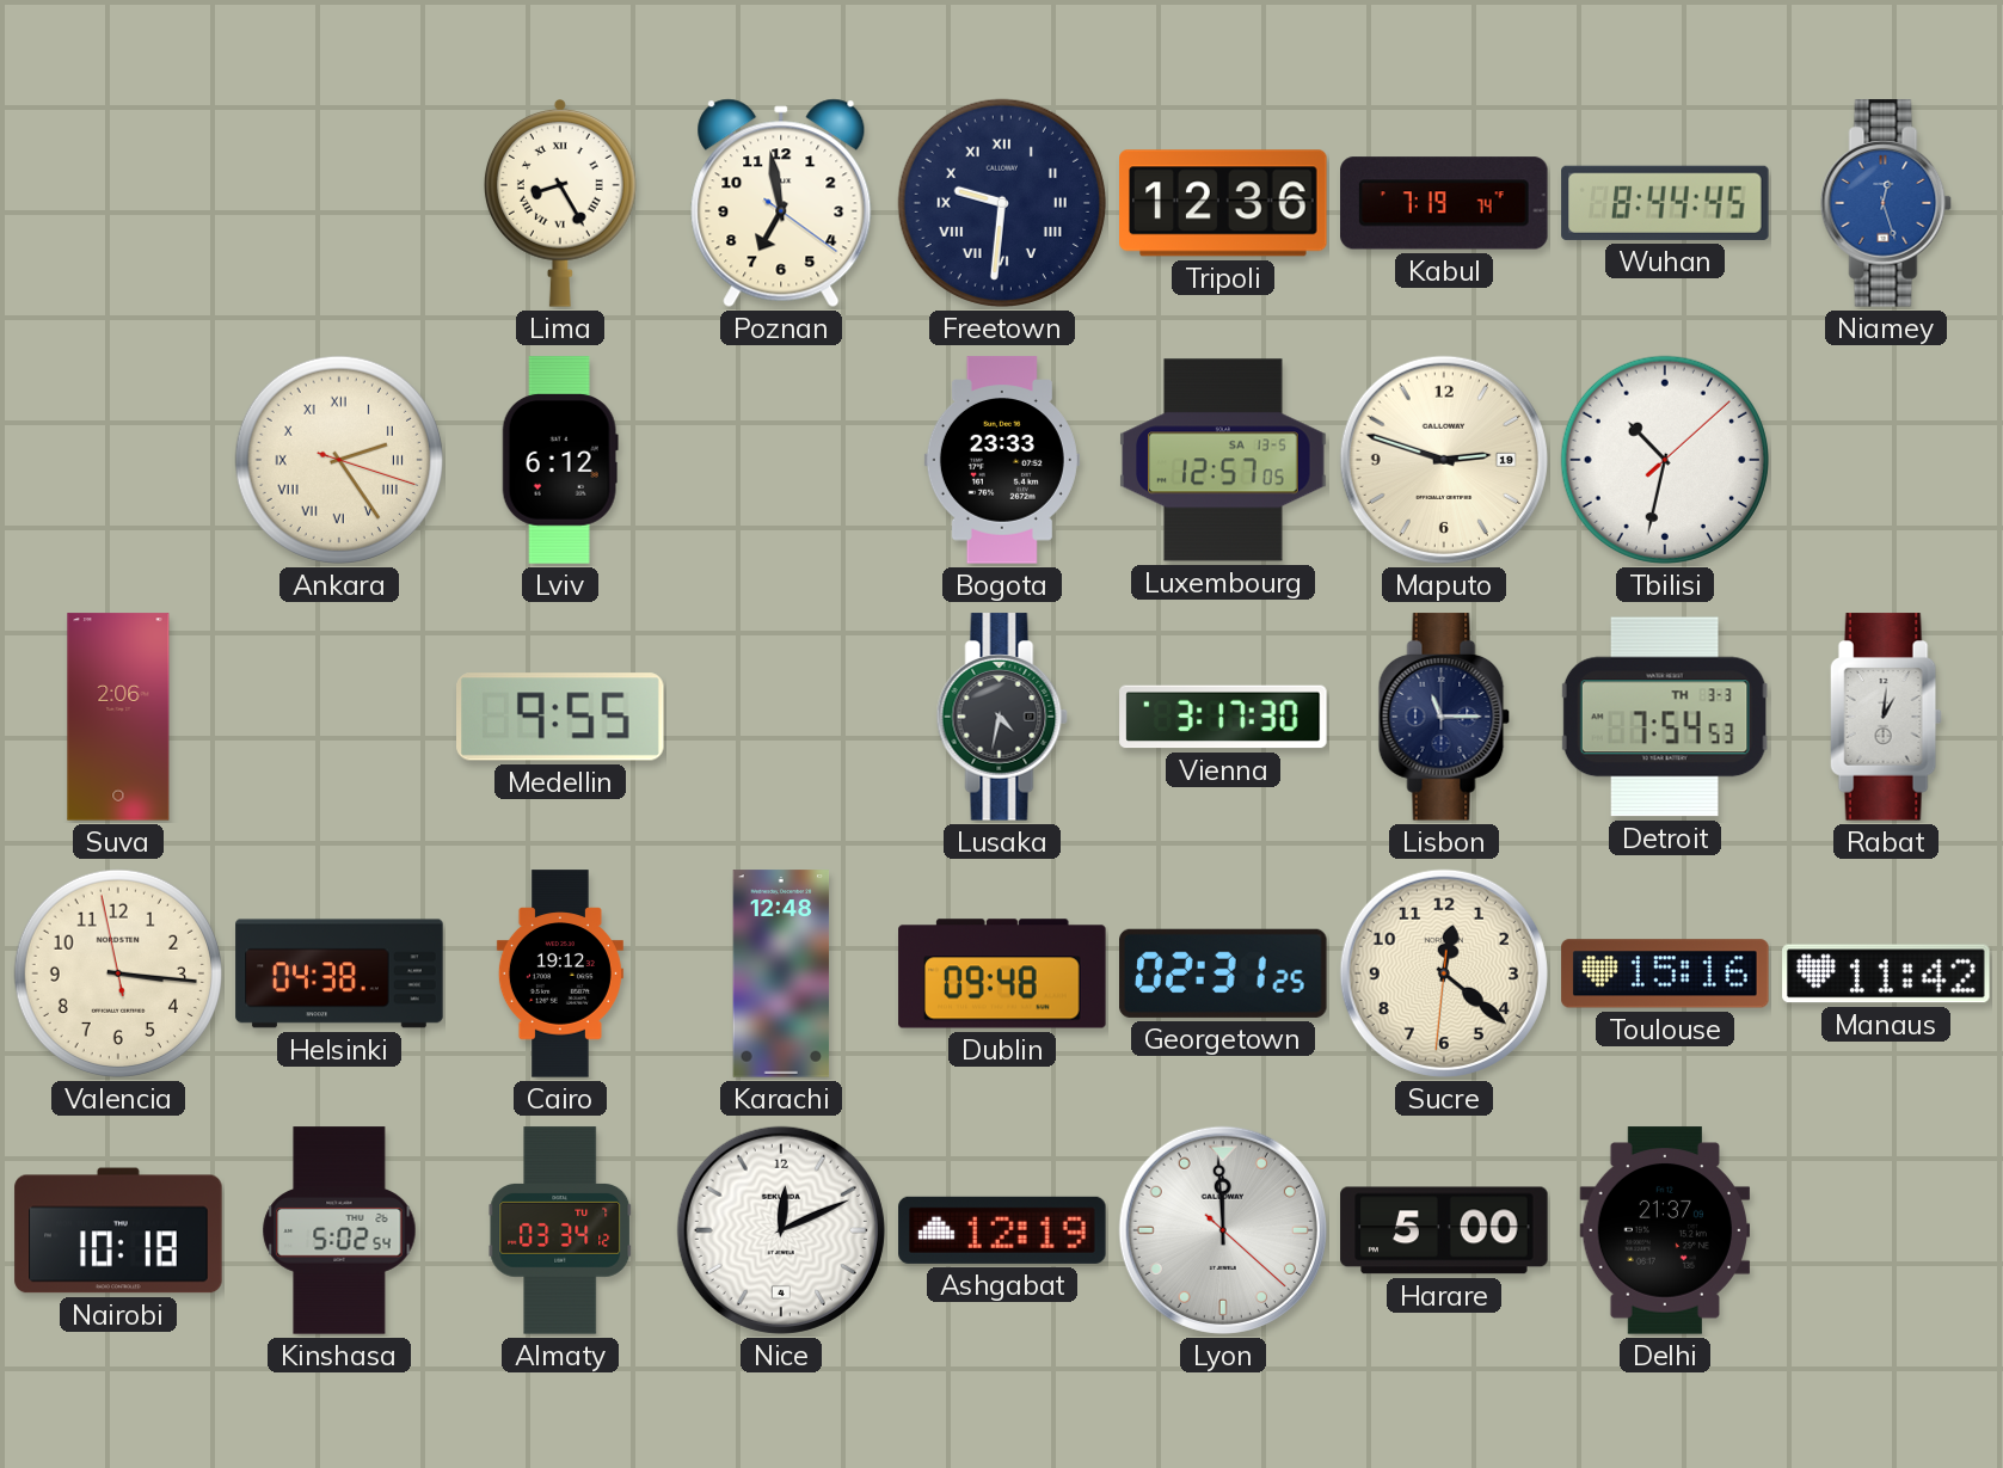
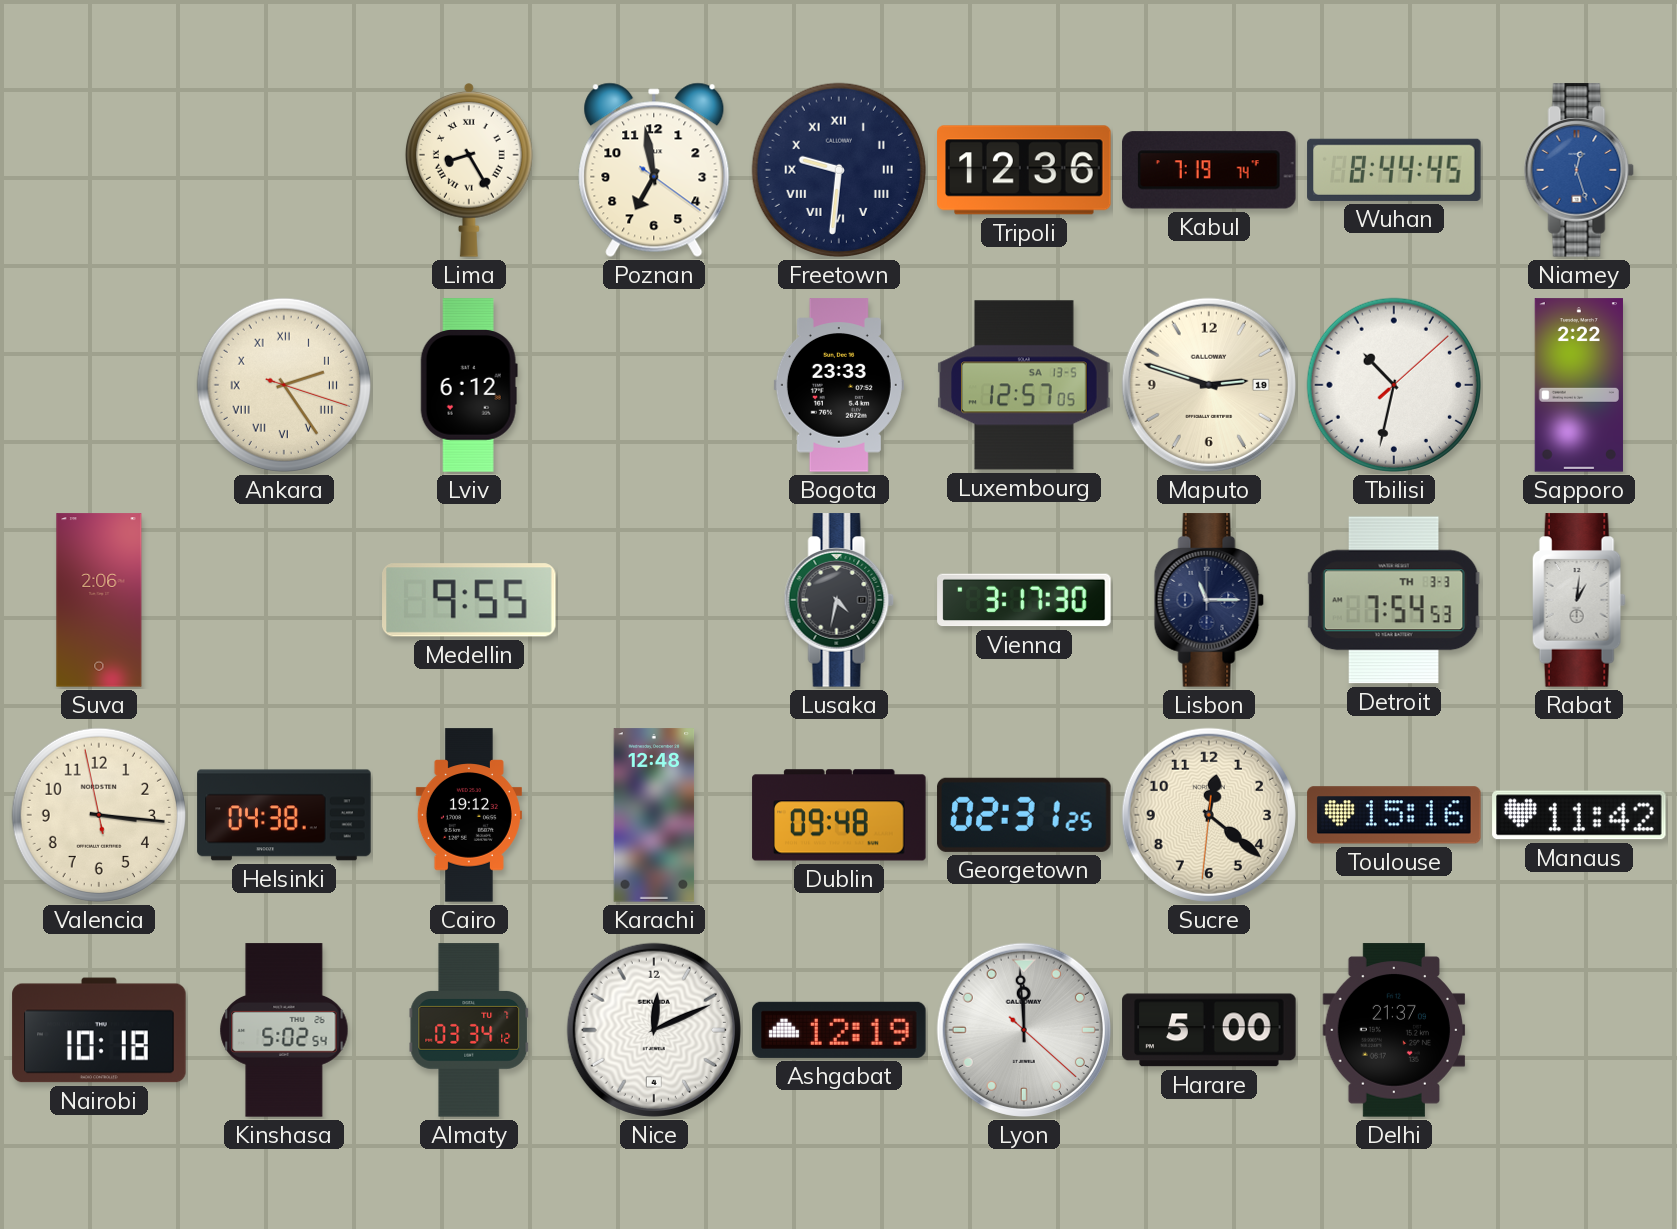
Sapporo: none -> 2:22
